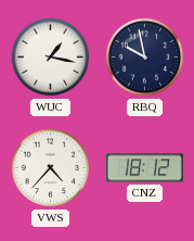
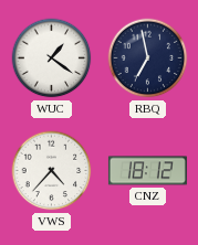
WUC: 1:17 -> 1:21
RBQ: 9:58 -> 6:58
